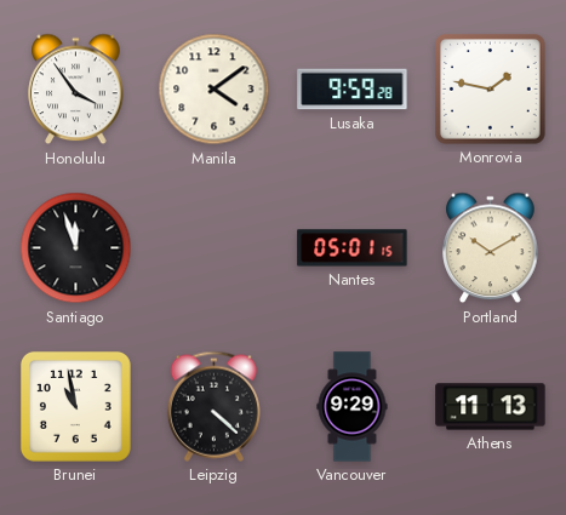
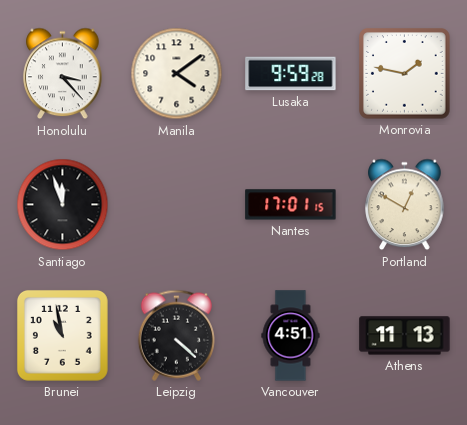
Honolulu: 3:54 -> 3:23
Nantes: 05:01 -> 17:01
Portland: 10:10 -> 12:50
Vancouver: 9:29 -> 4:51
